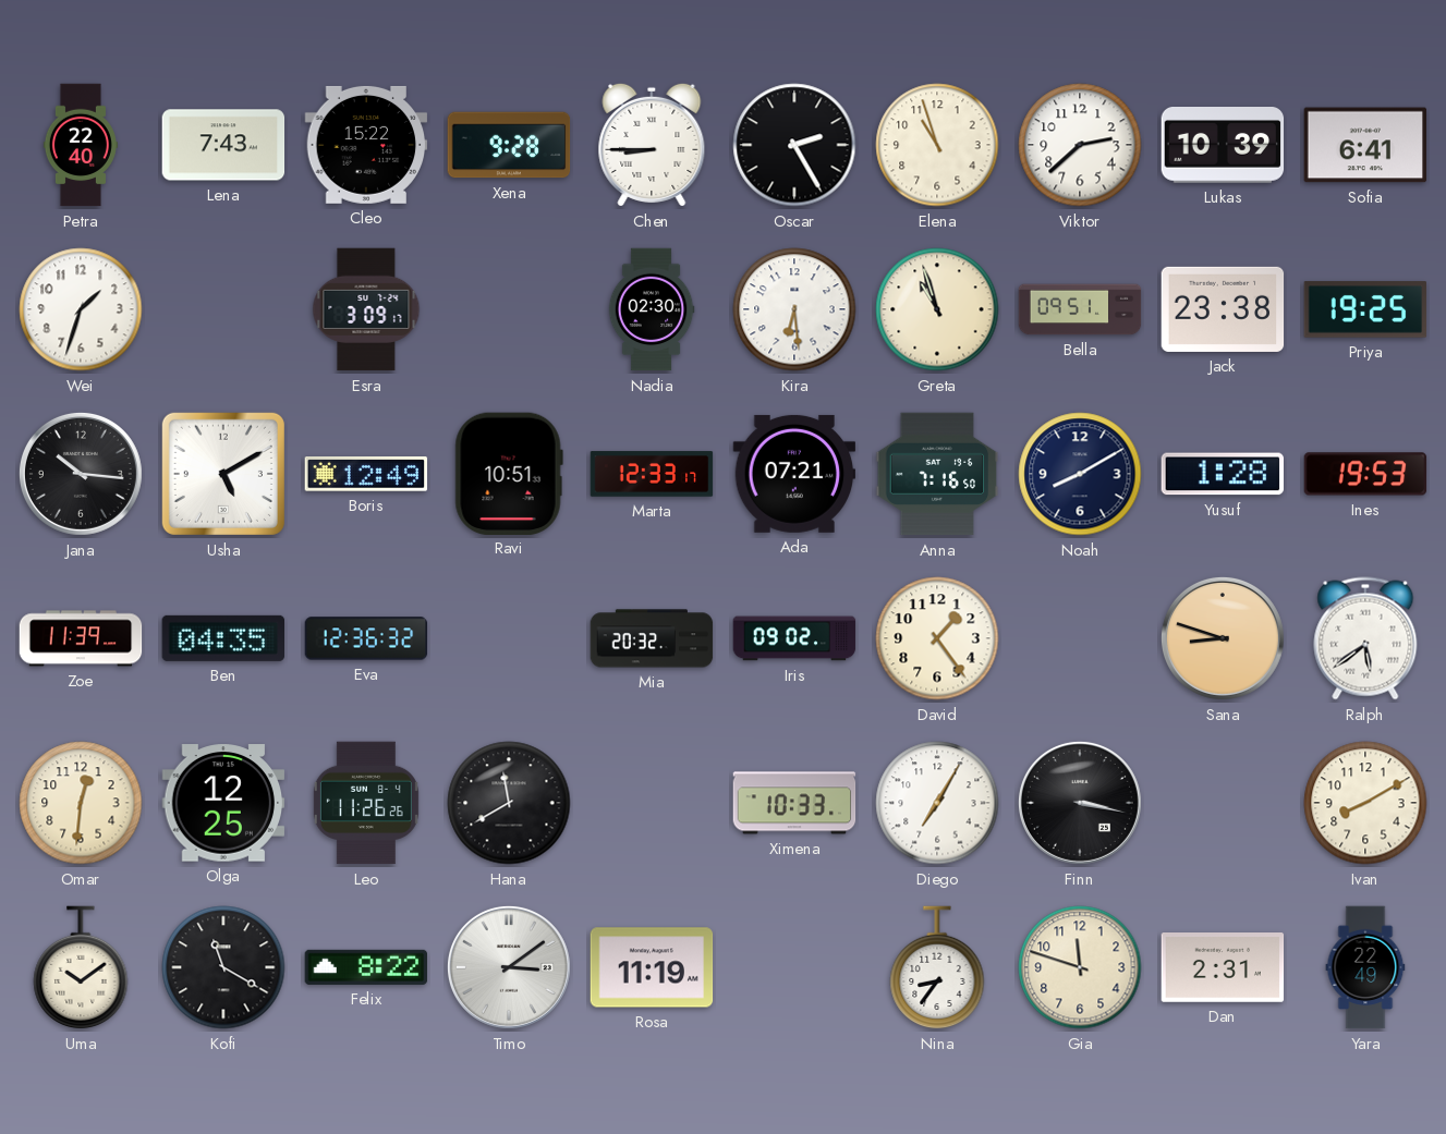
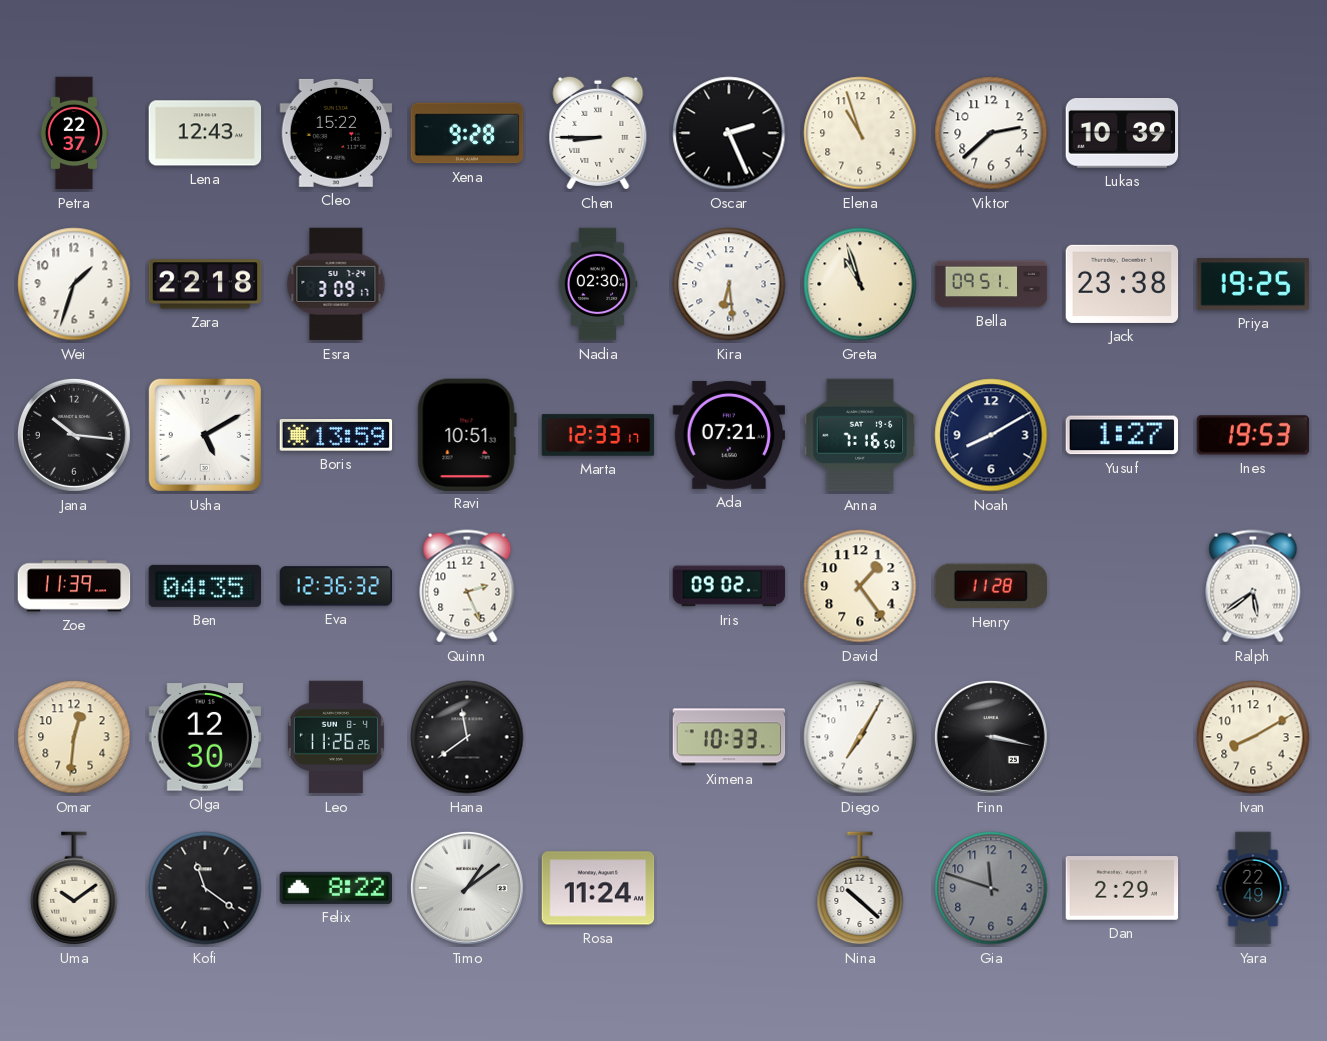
Petra: 22:40 -> 22:37
Lena: 7:43 -> 12:43
Oscar: 2:25 -> 2:26
Sofia: 6:41 -> none
Zara: none -> 22:18
Boris: 12:49 -> 13:59
Yusuf: 1:28 -> 1:27
Quinn: none -> 2:26
Mia: 20:32 -> none
Henry: none -> 11:28
Sana: 8:48 -> none
Olga: 12:25 -> 12:30
Hana: 11:40 -> 11:39
Kofi: 11:20 -> 11:21
Timo: 3:09 -> 1:09
Rosa: 11:19 -> 11:24
Nina: 8:36 -> 10:22
Gia dial: cream -> grey
Dan: 2:31 -> 2:29
